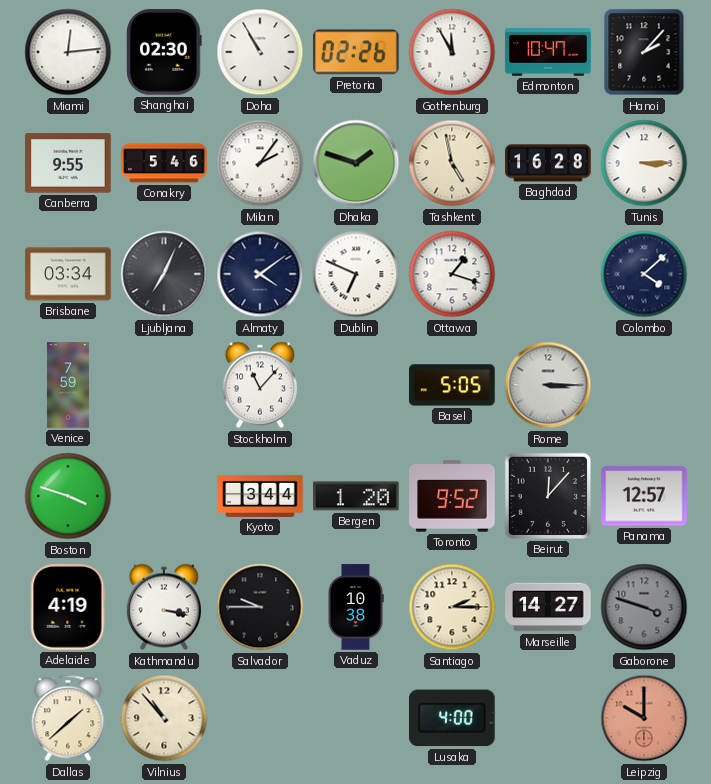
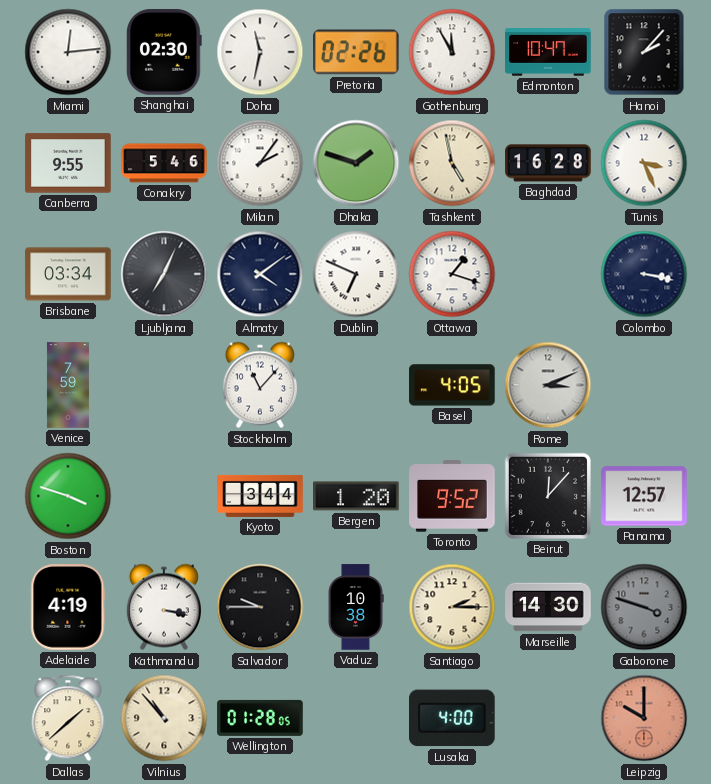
Doha: 10:55 -> 11:32
Tunis: 3:15 -> 3:26
Colombo: 4:08 -> 3:17
Basel: 5:05 -> 4:05
Rome: 3:15 -> 3:11
Marseille: 14:27 -> 14:30
Wellington: none -> 01:28
